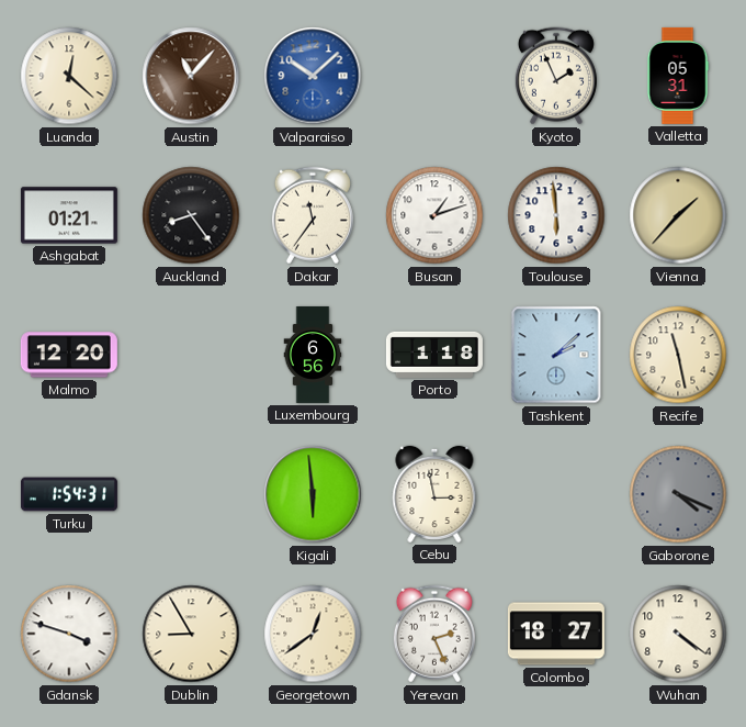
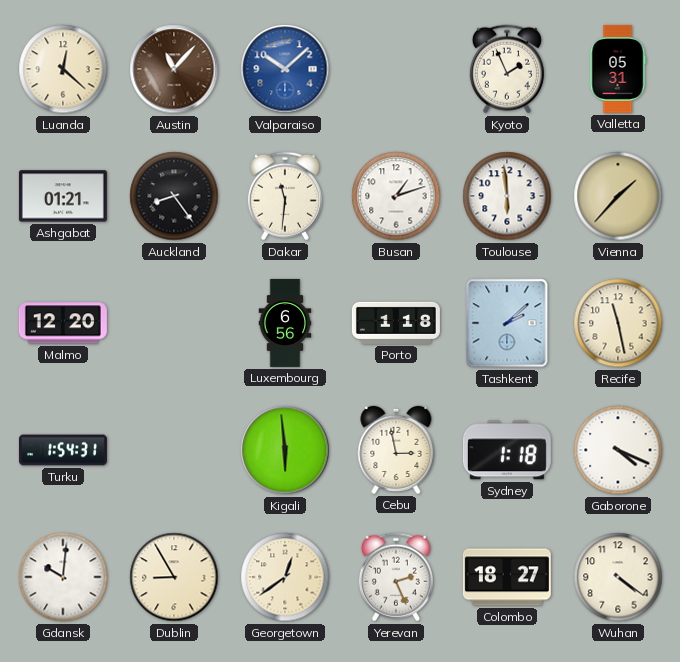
Dakar: 11:36 -> 11:31
Sydney: none -> 1:18
Gaborone dial: grey -> white
Gdansk: 3:48 -> 10:01
